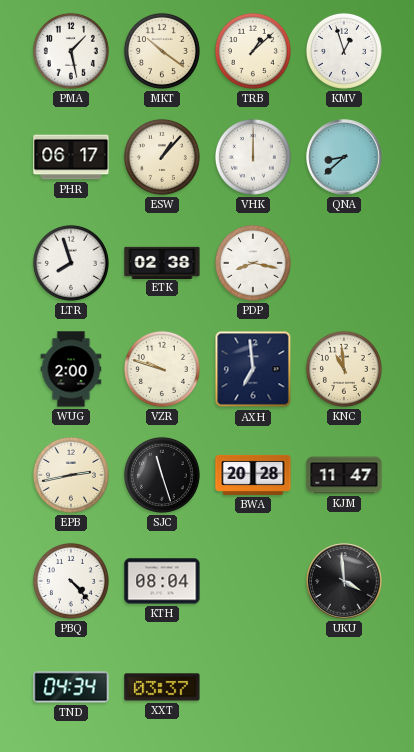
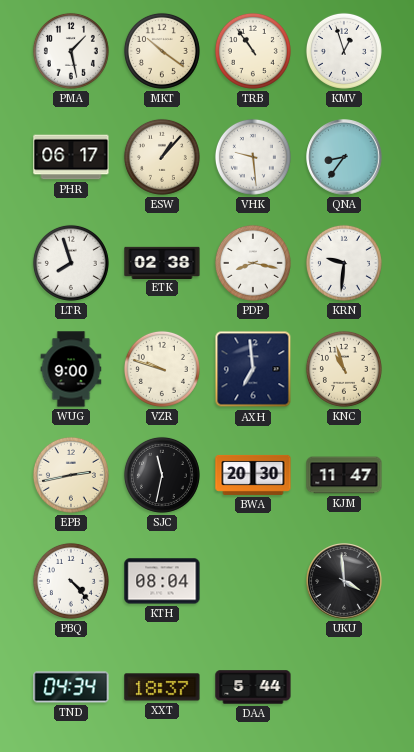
TRB: 1:08 -> 10:54
VHK: 12:00 -> 9:29
QNA: 8:38 -> 8:36
KRN: none -> 9:31
WUG: 2:00 -> 9:00
KNC: 10:59 -> 10:57
SJC: 11:27 -> 11:32
BWA: 20:28 -> 20:30
XXT: 03:37 -> 18:37
DAA: none -> 5:44
